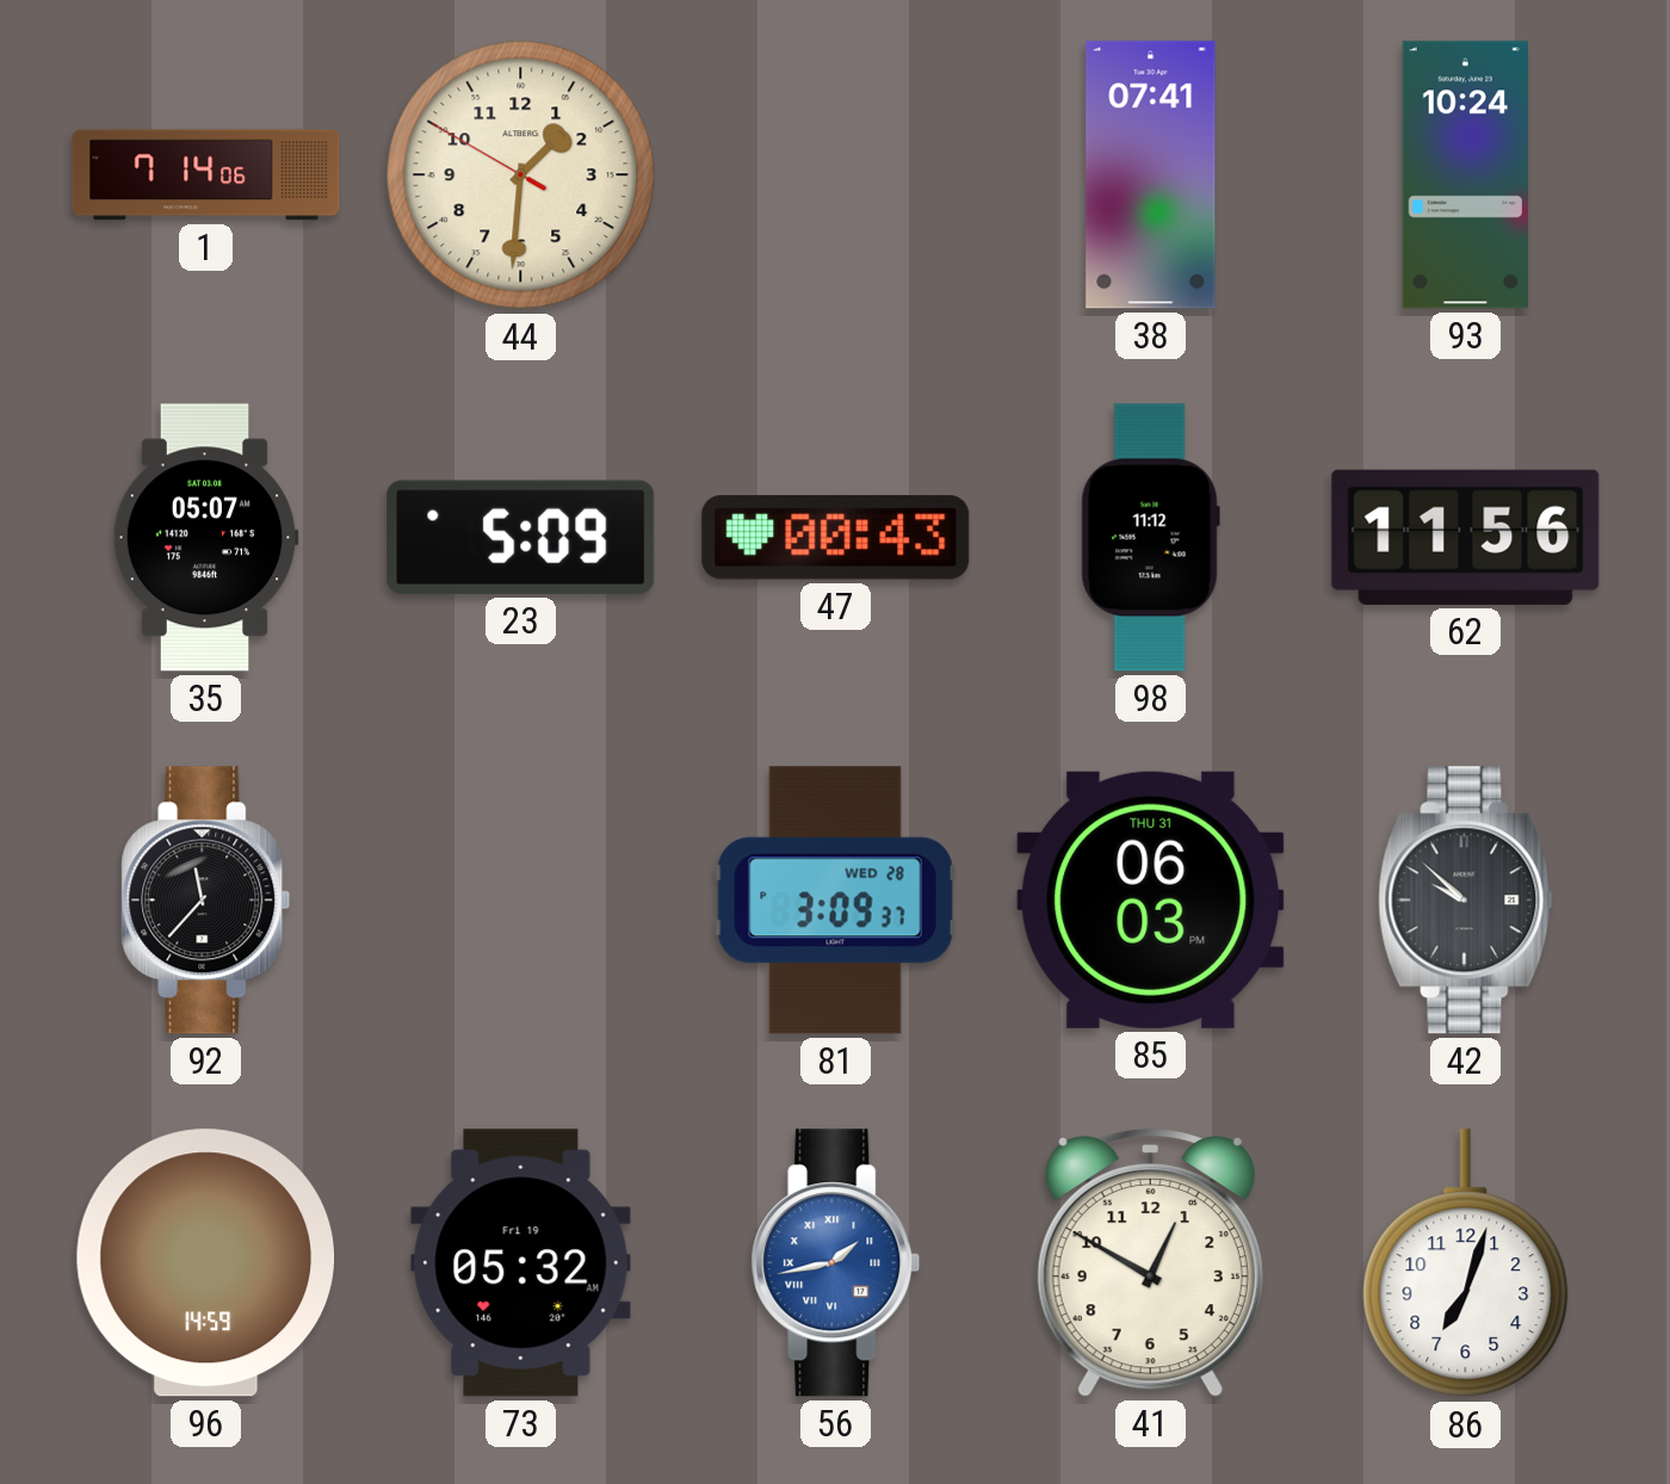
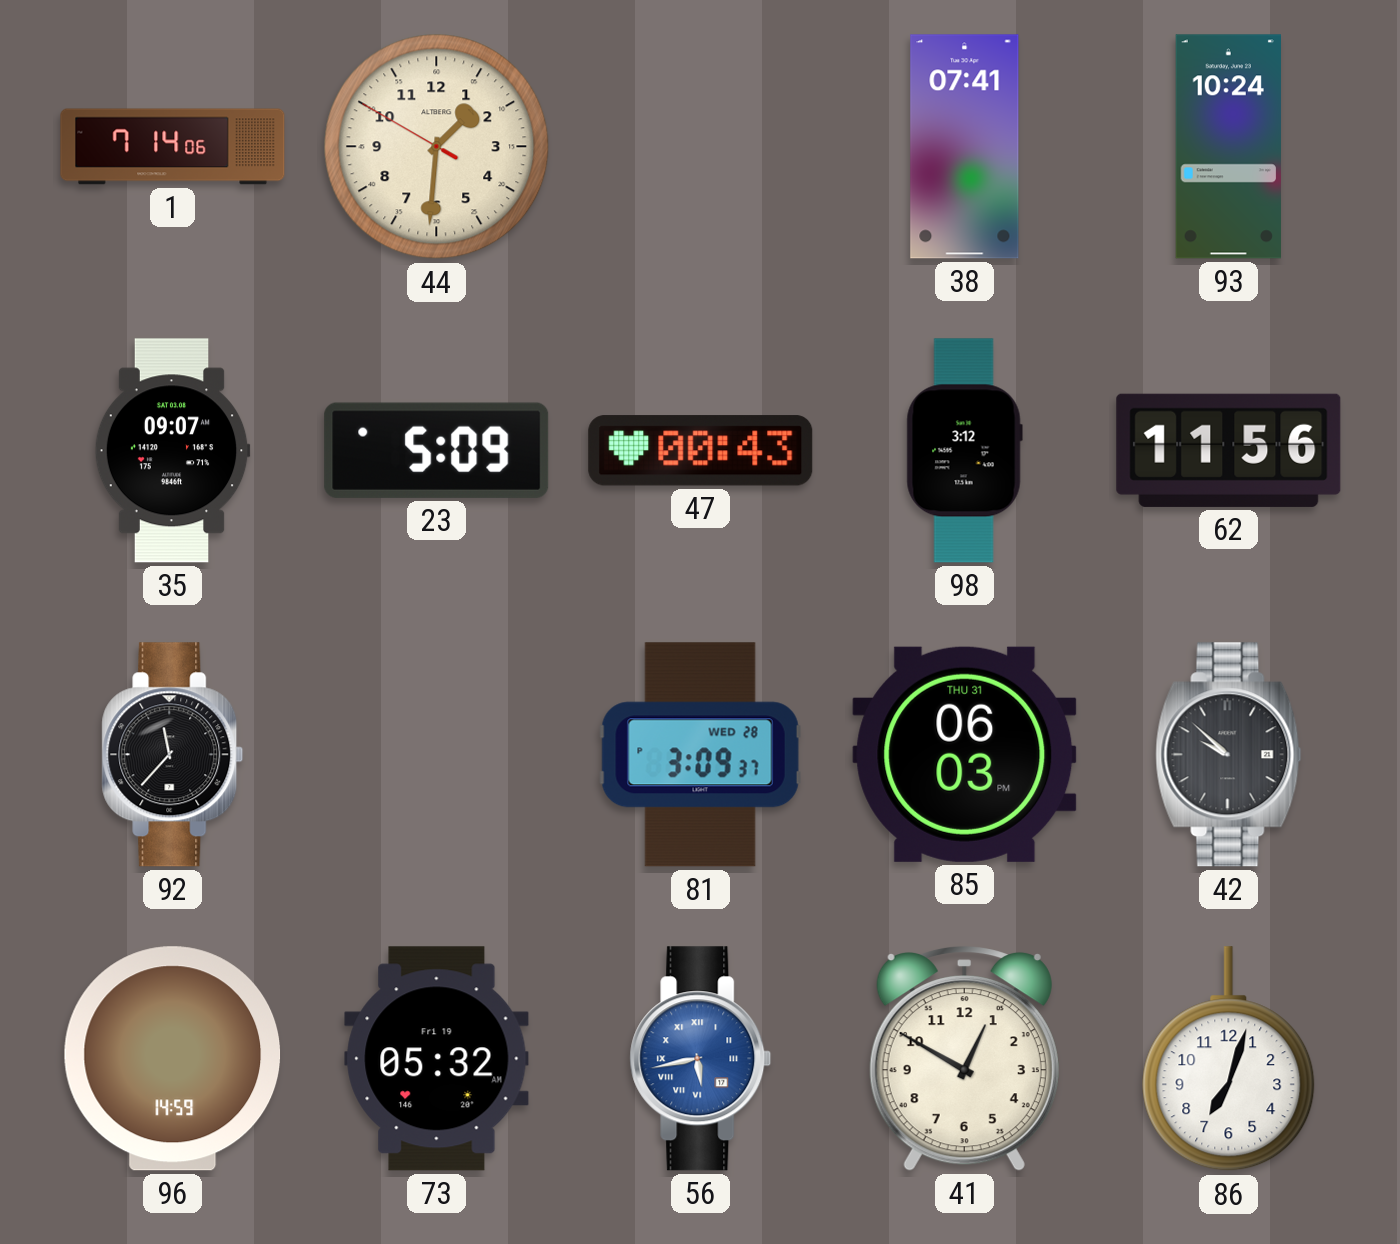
35: 05:07 -> 09:07
98: 11:12 -> 3:12
56: 1:43 -> 5:43
